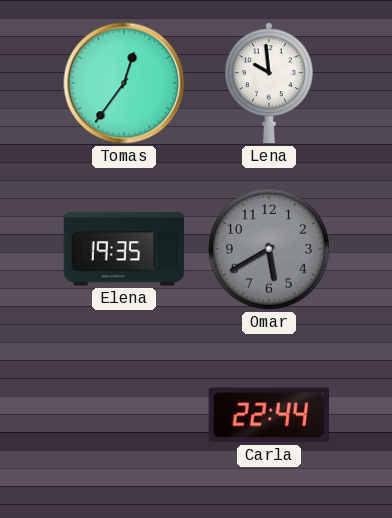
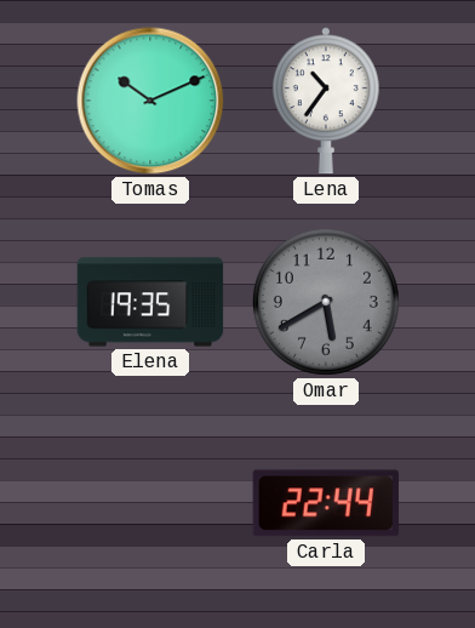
Tomas: 12:36 -> 10:11
Lena: 9:59 -> 10:36
